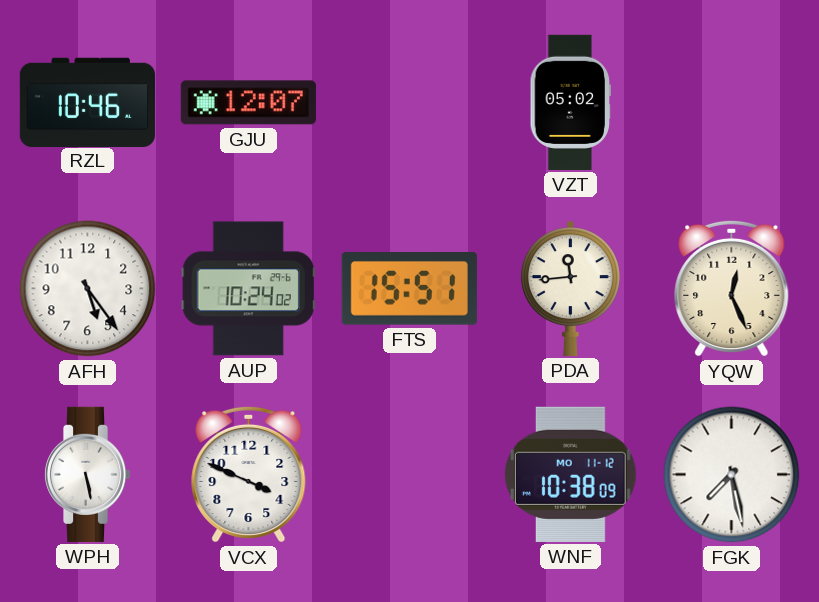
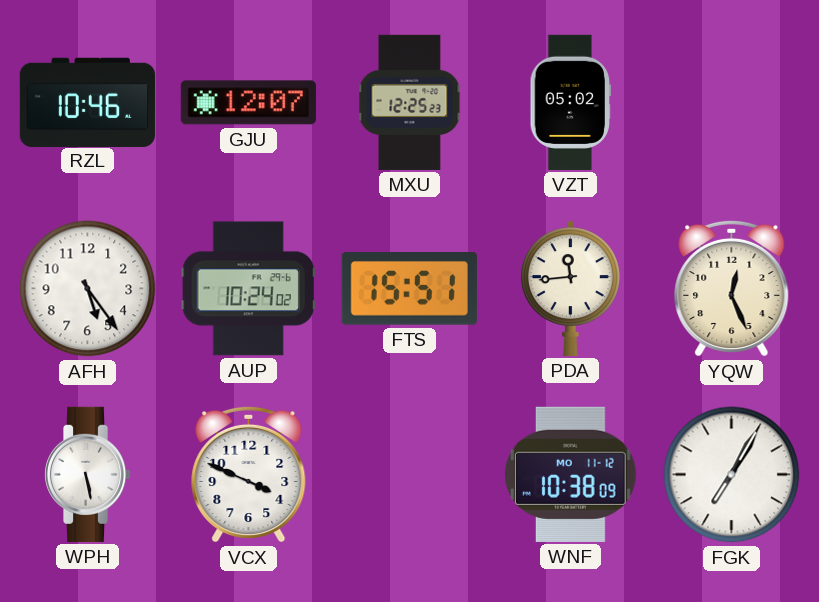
MXU: none -> 12:25
FGK: 7:28 -> 7:05
